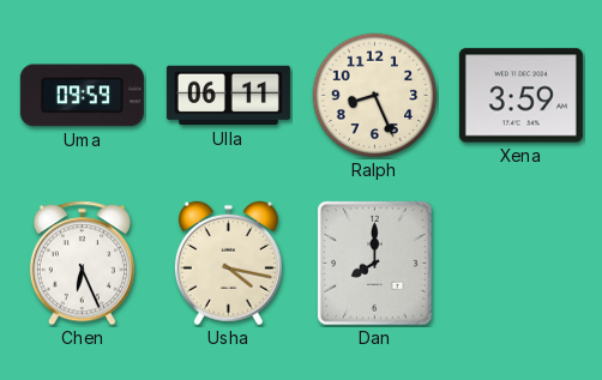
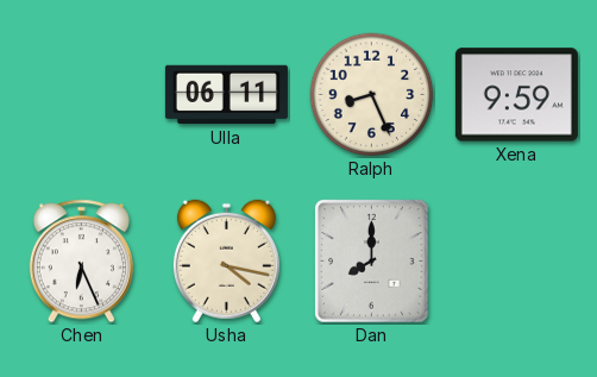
Uma: 09:59 -> none
Xena: 3:59 -> 9:59
